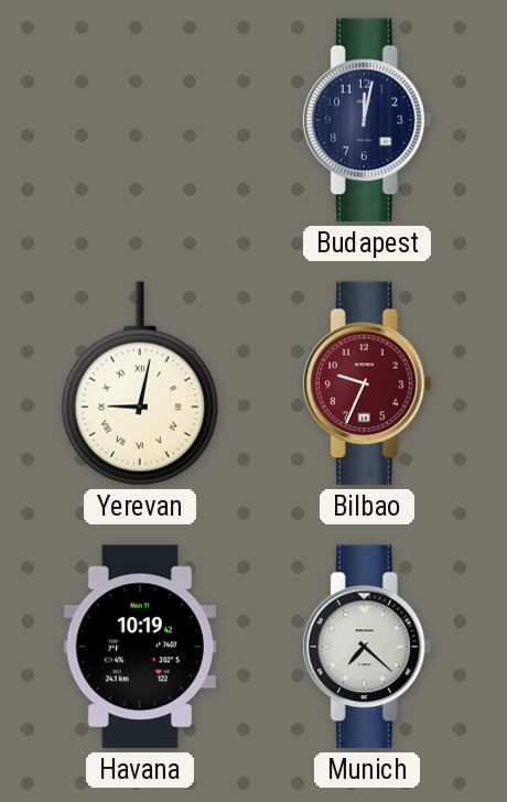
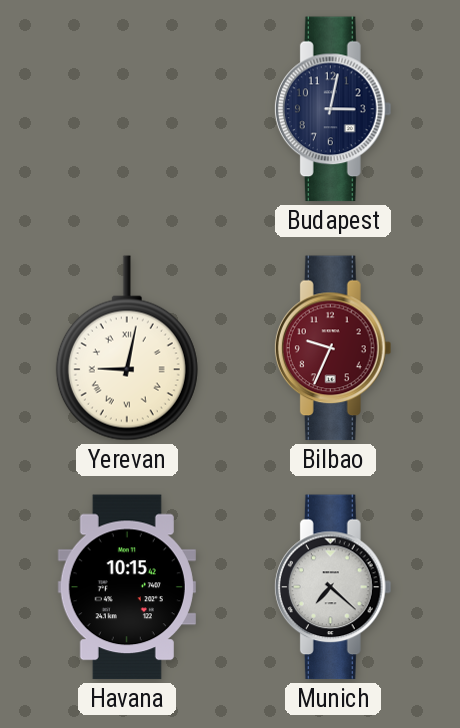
Budapest: 12:02 -> 3:02
Havana: 10:19 -> 10:15
